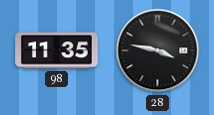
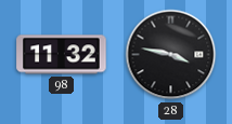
98: 11:35 -> 11:32
